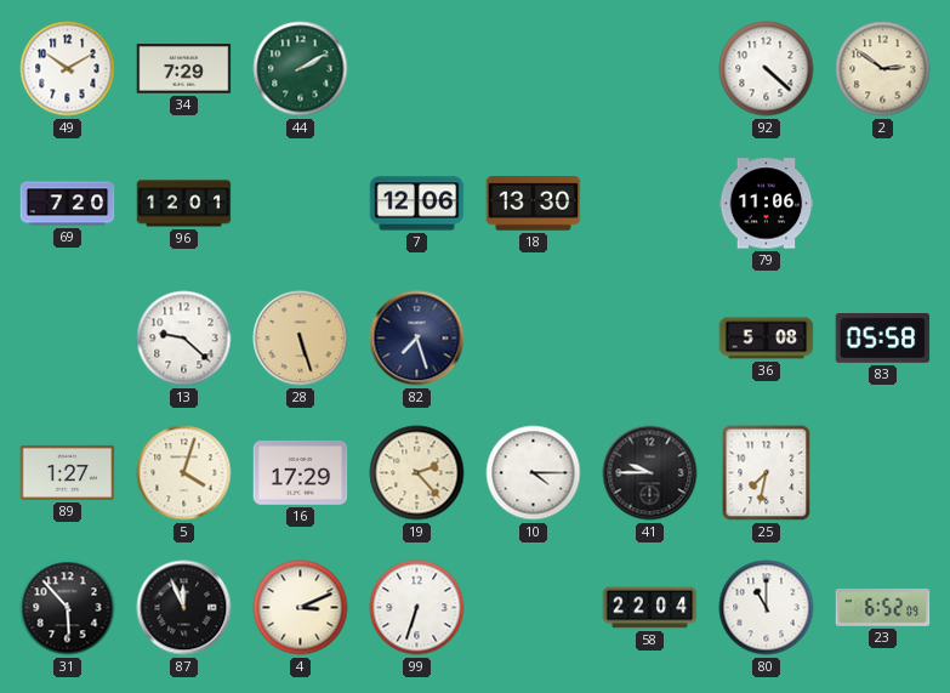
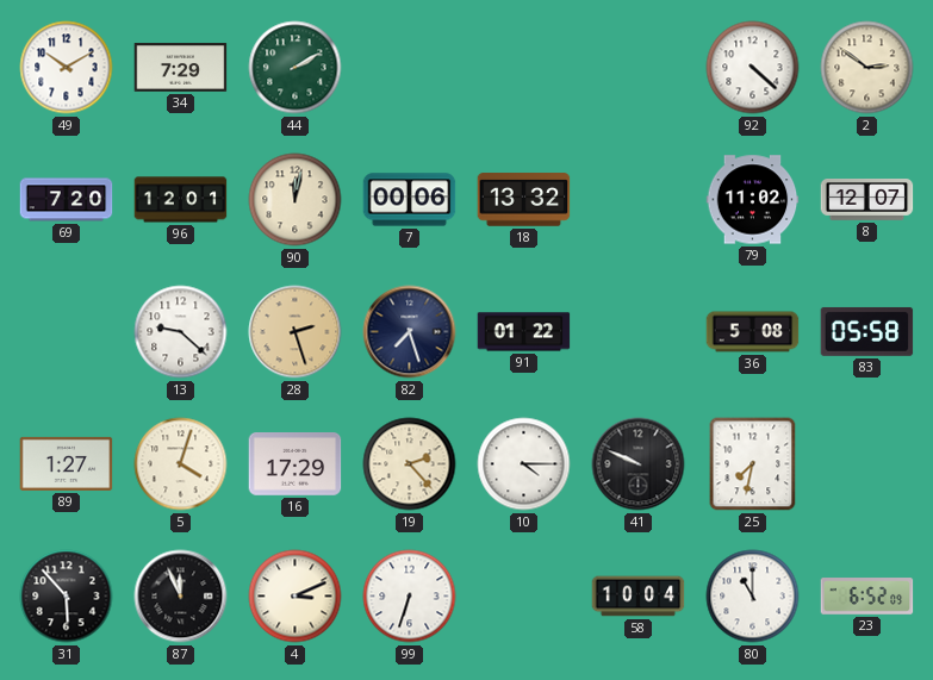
90: none -> 12:02
7: 12:06 -> 00:06
18: 13:30 -> 13:32
79: 11:06 -> 11:02
8: none -> 12:07
28: 5:27 -> 2:27
91: none -> 01:22
41: 9:45 -> 9:49
58: 22:04 -> 10:04
